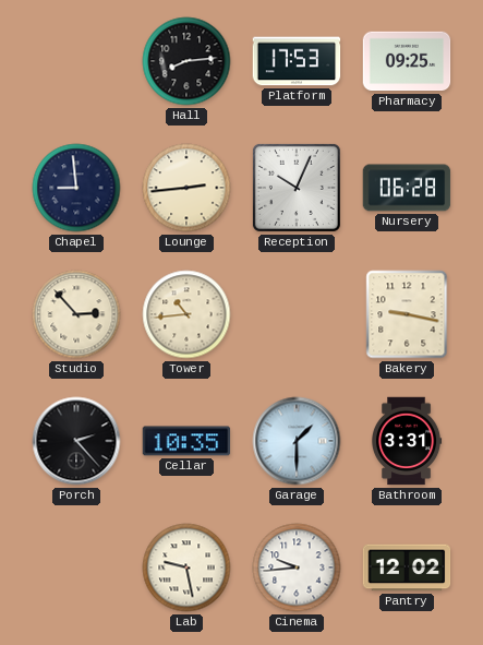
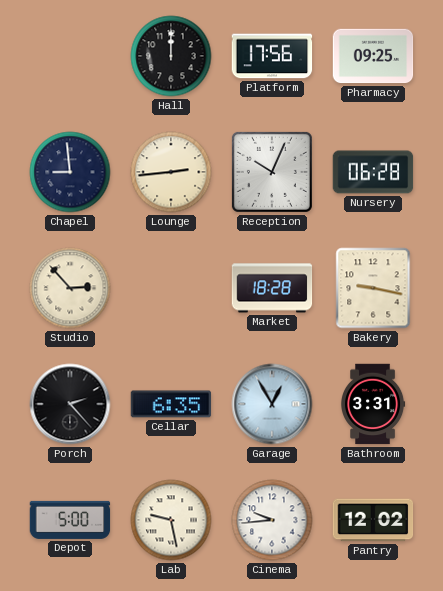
Hall: 8:14 -> 12:00
Platform: 17:53 -> 17:56
Tower: 10:44 -> none
Market: none -> 18:28
Cellar: 10:35 -> 6:35
Garage: 1:30 -> 12:55
Depot: none -> 5:00
